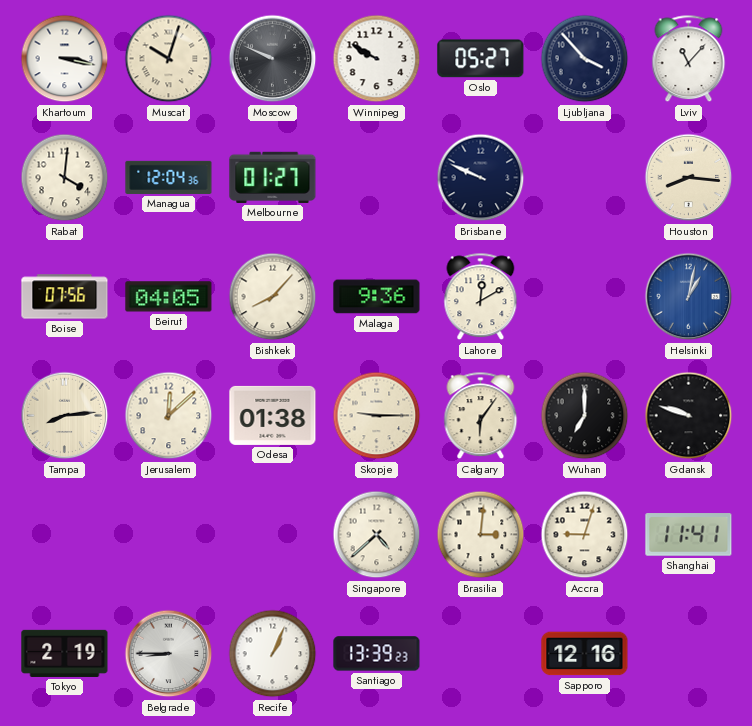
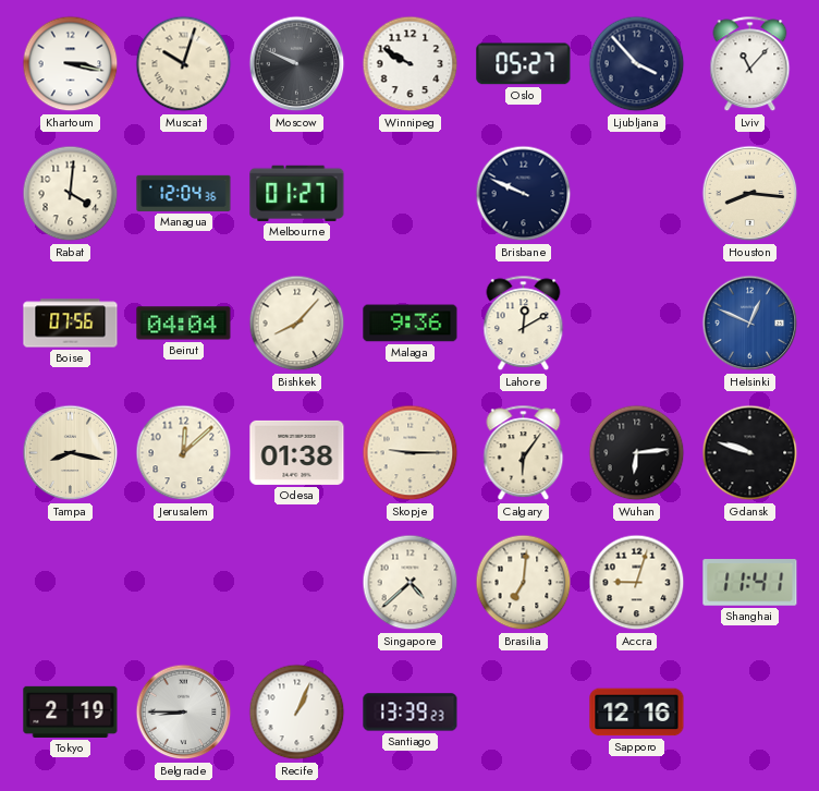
Beirut: 04:05 -> 04:04
Helsinki: 1:02 -> 12:49
Tampa: 8:14 -> 8:17
Wuhan: 7:00 -> 6:14
Brasilia: 3:01 -> 7:01
